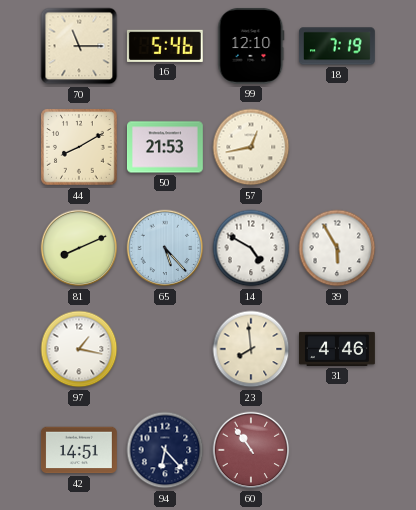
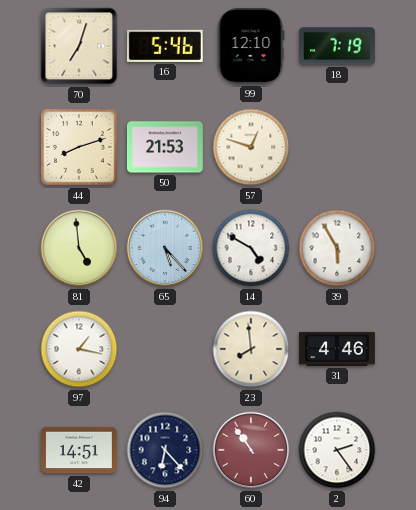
70: 11:15 -> 7:03
44: 8:10 -> 8:12
57: 12:43 -> 12:48
81: 8:11 -> 4:59
2: none -> 2:24
